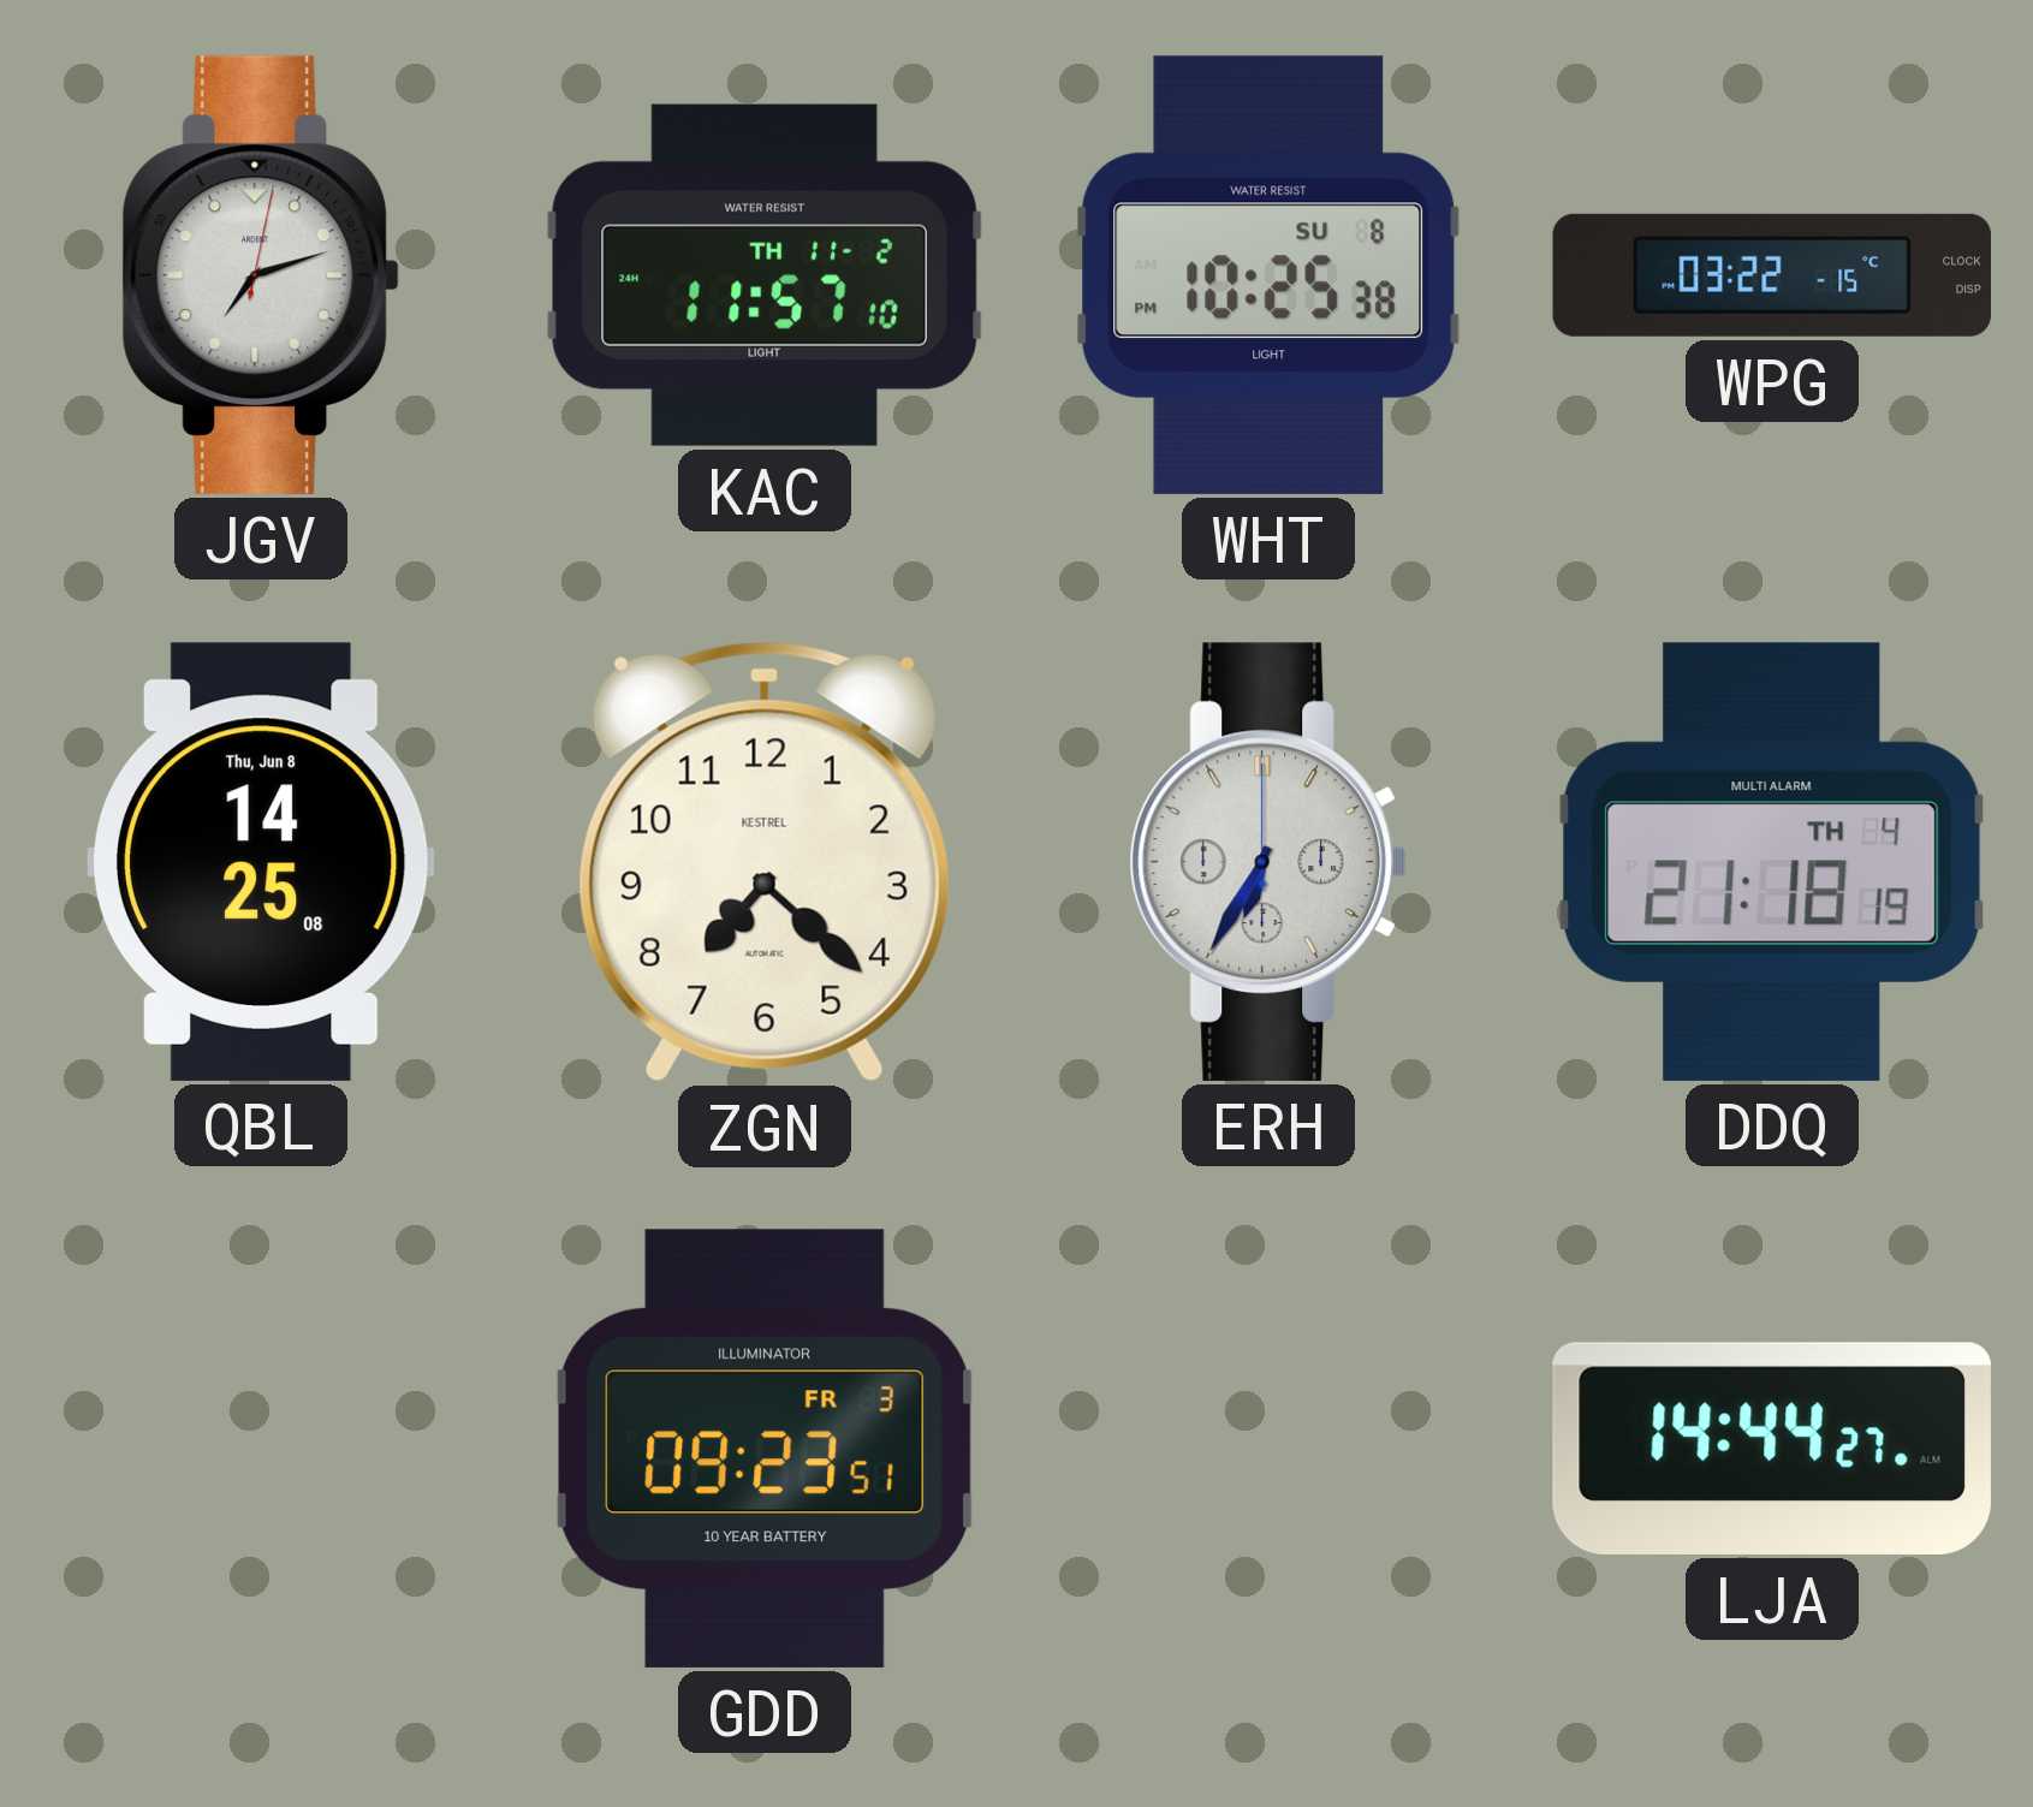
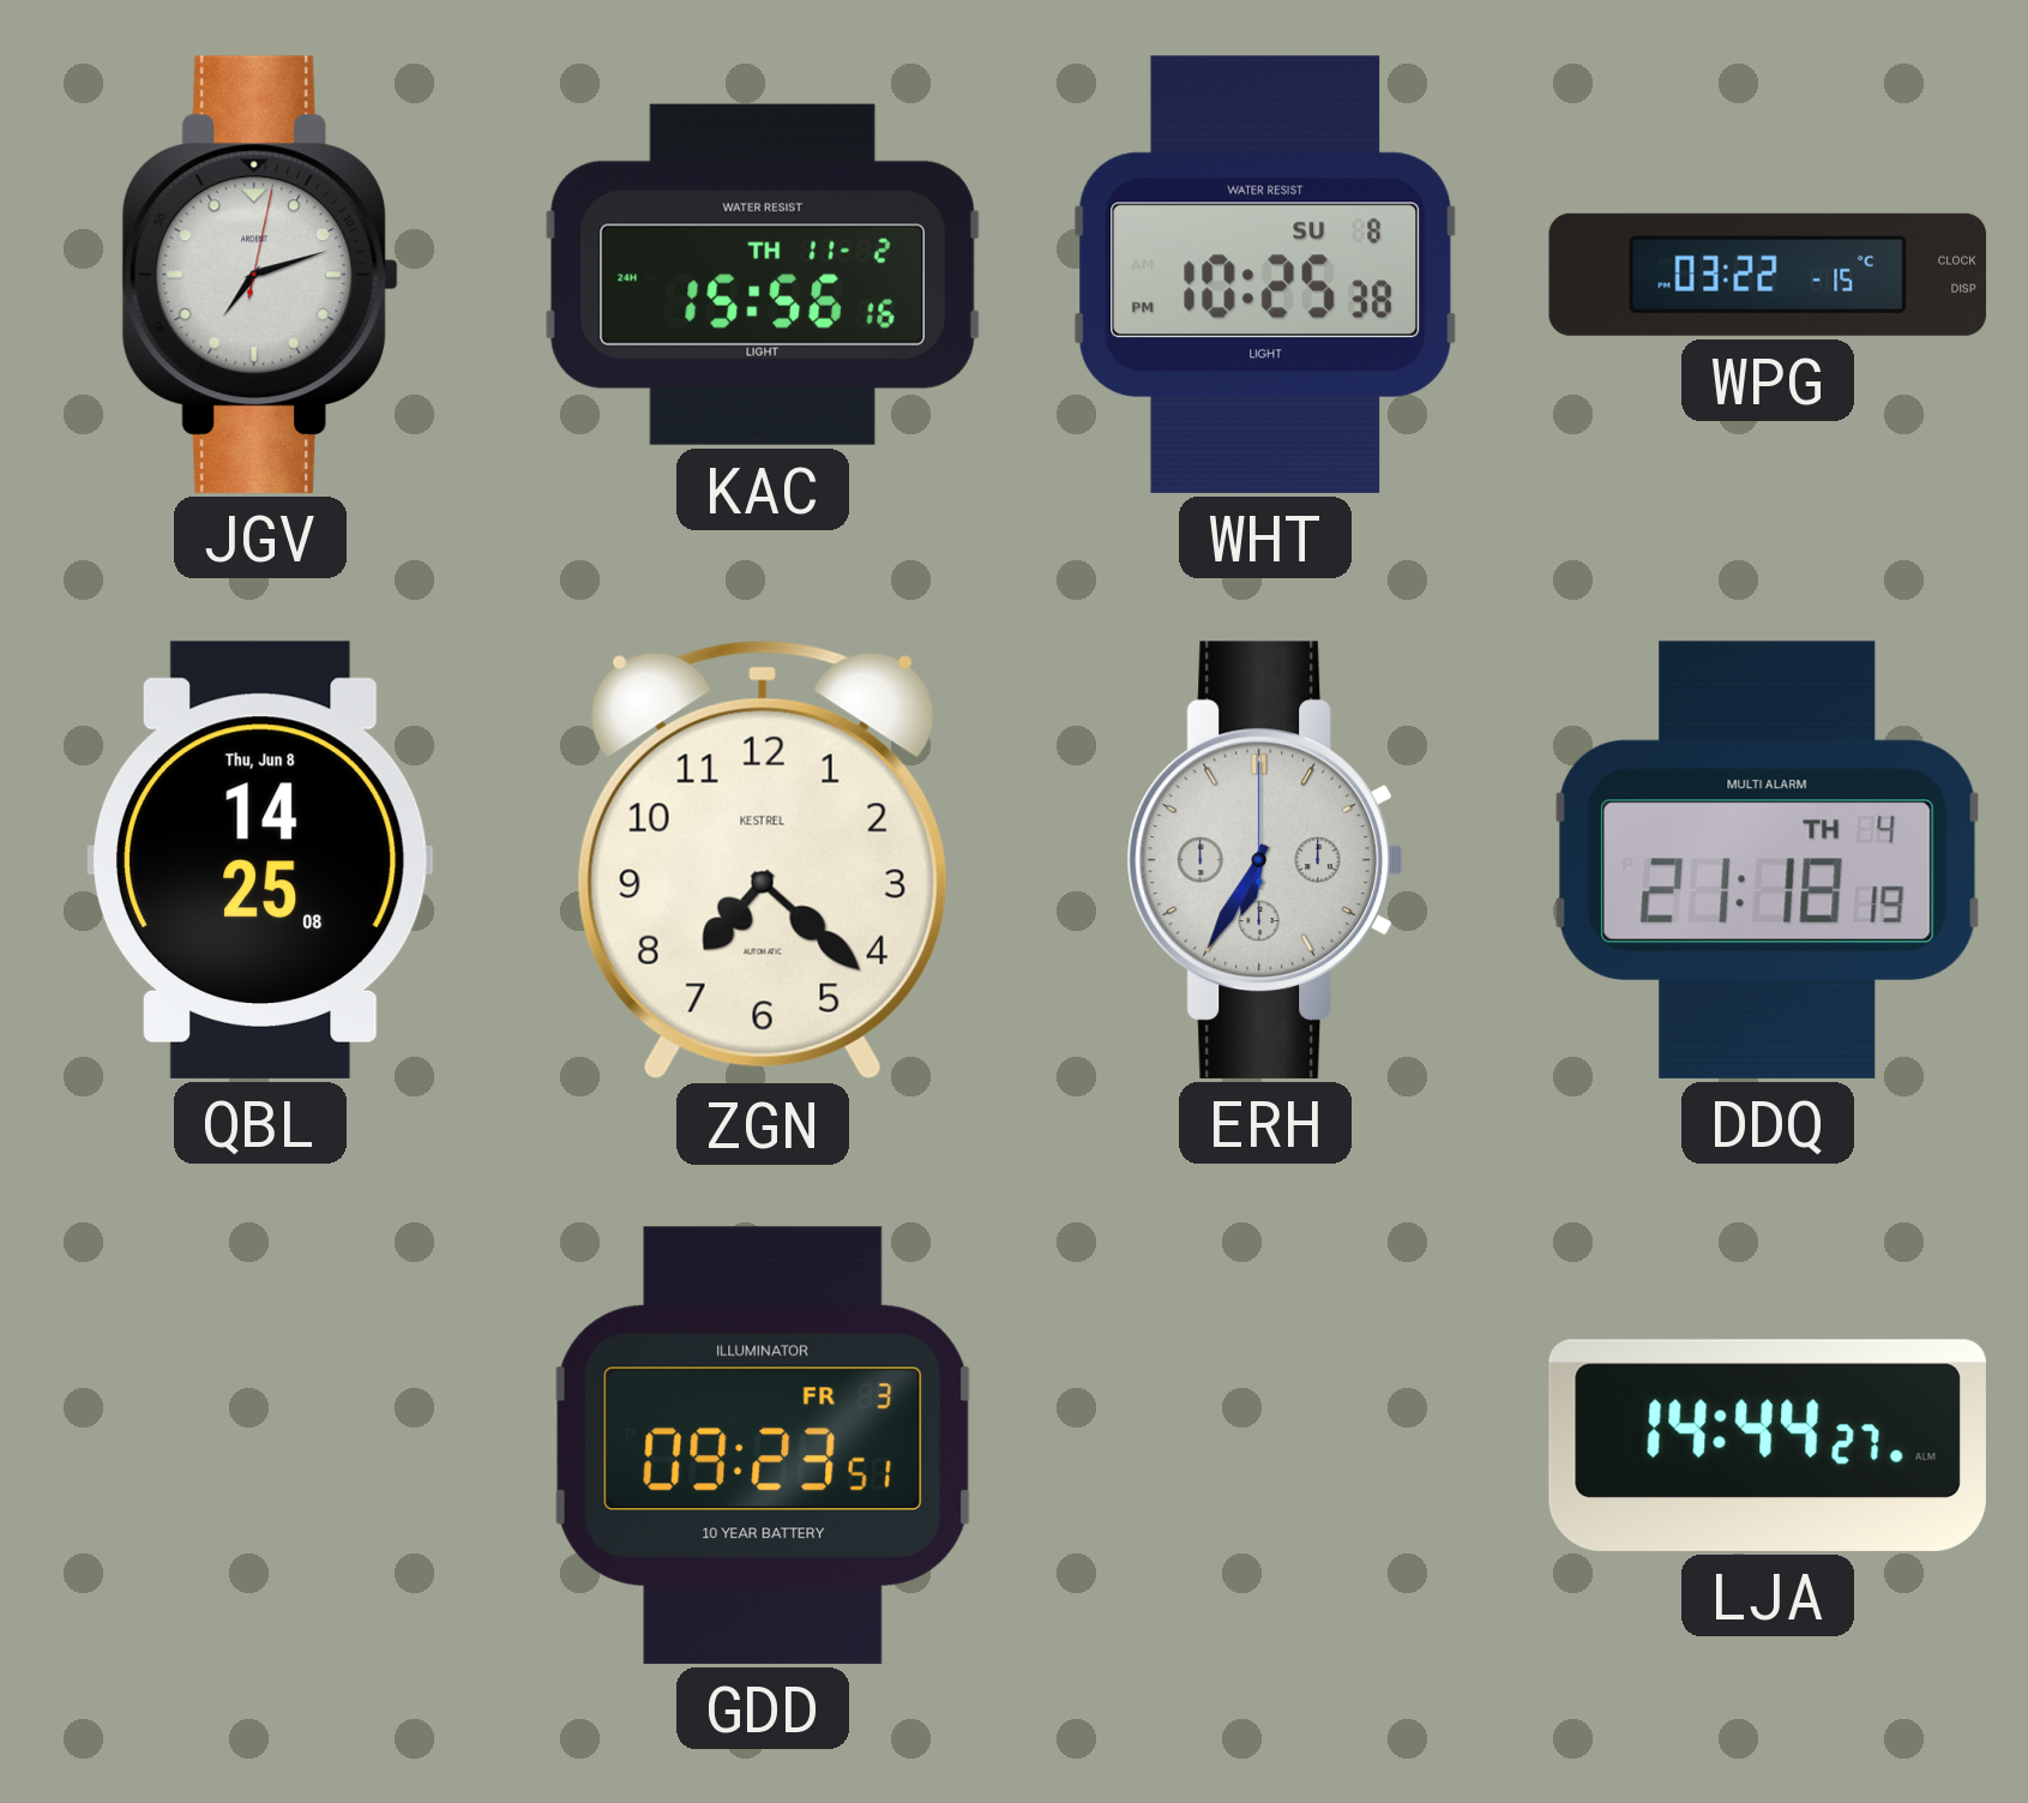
KAC: 11:57 -> 15:56
